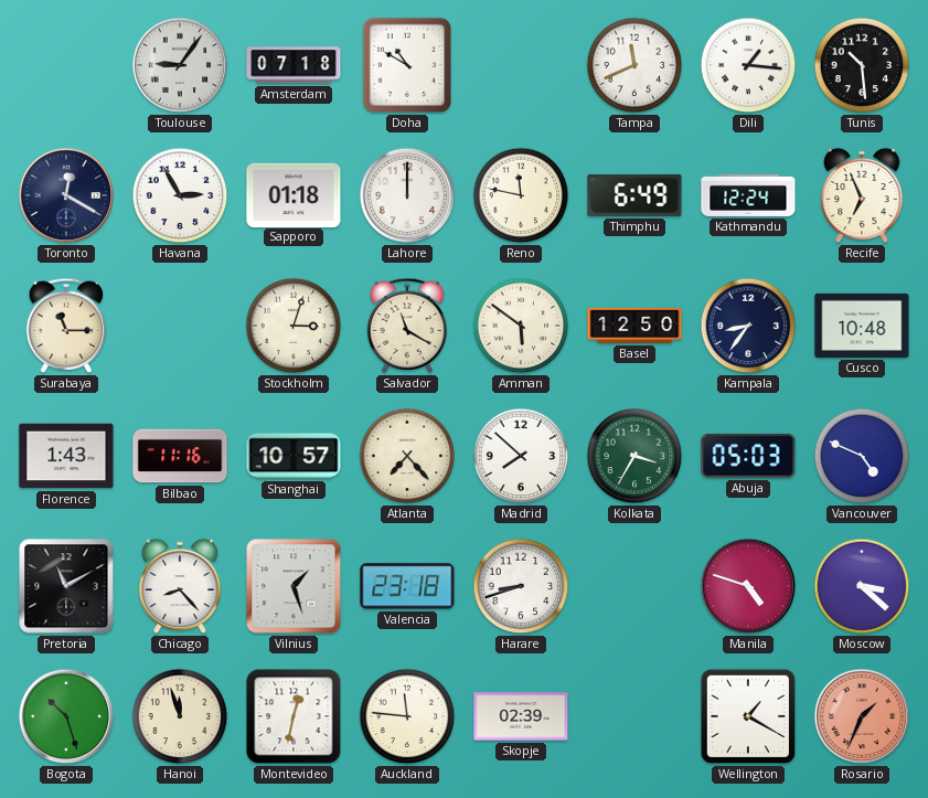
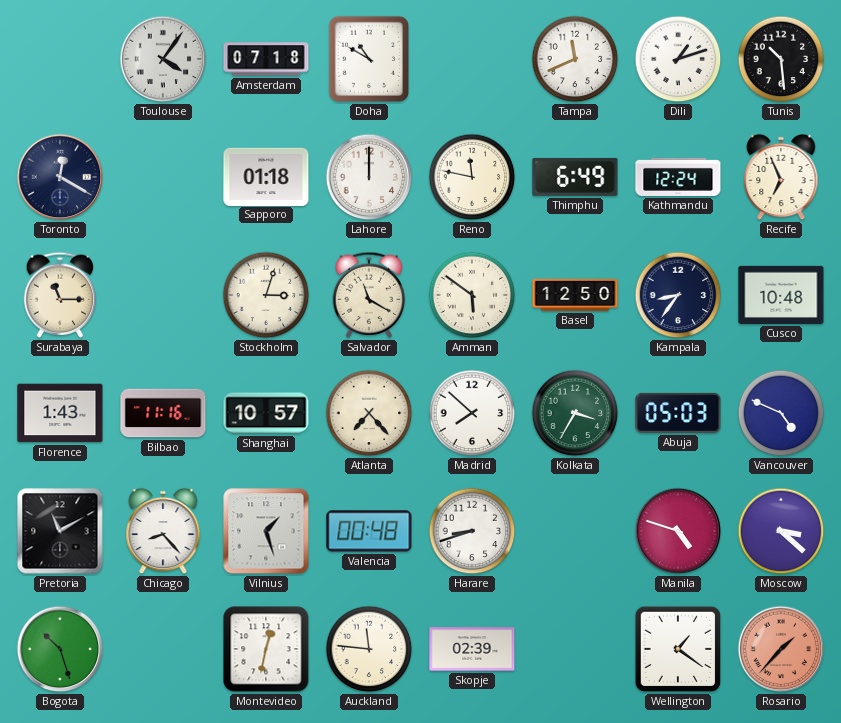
Toulouse: 9:06 -> 4:06
Dili: 1:16 -> 1:12
Havana: 2:55 -> none
Valencia: 23:18 -> 00:48
Hanoi: 11:57 -> none
Wellington: 1:20 -> 1:21
Rosario: 1:34 -> 1:37
